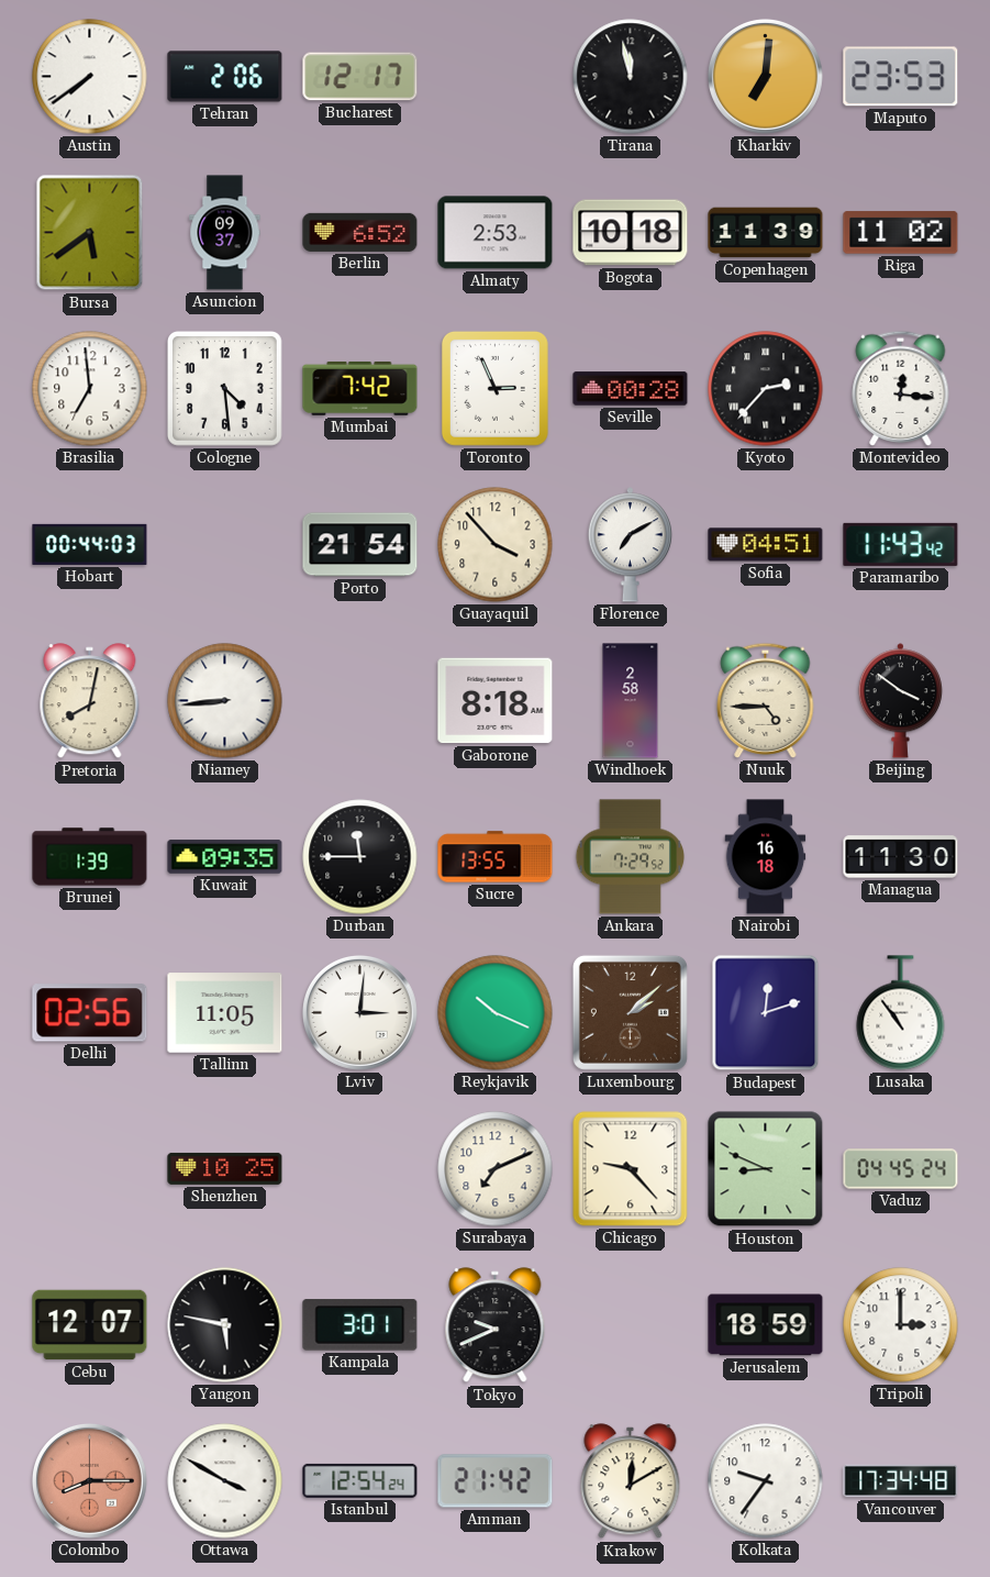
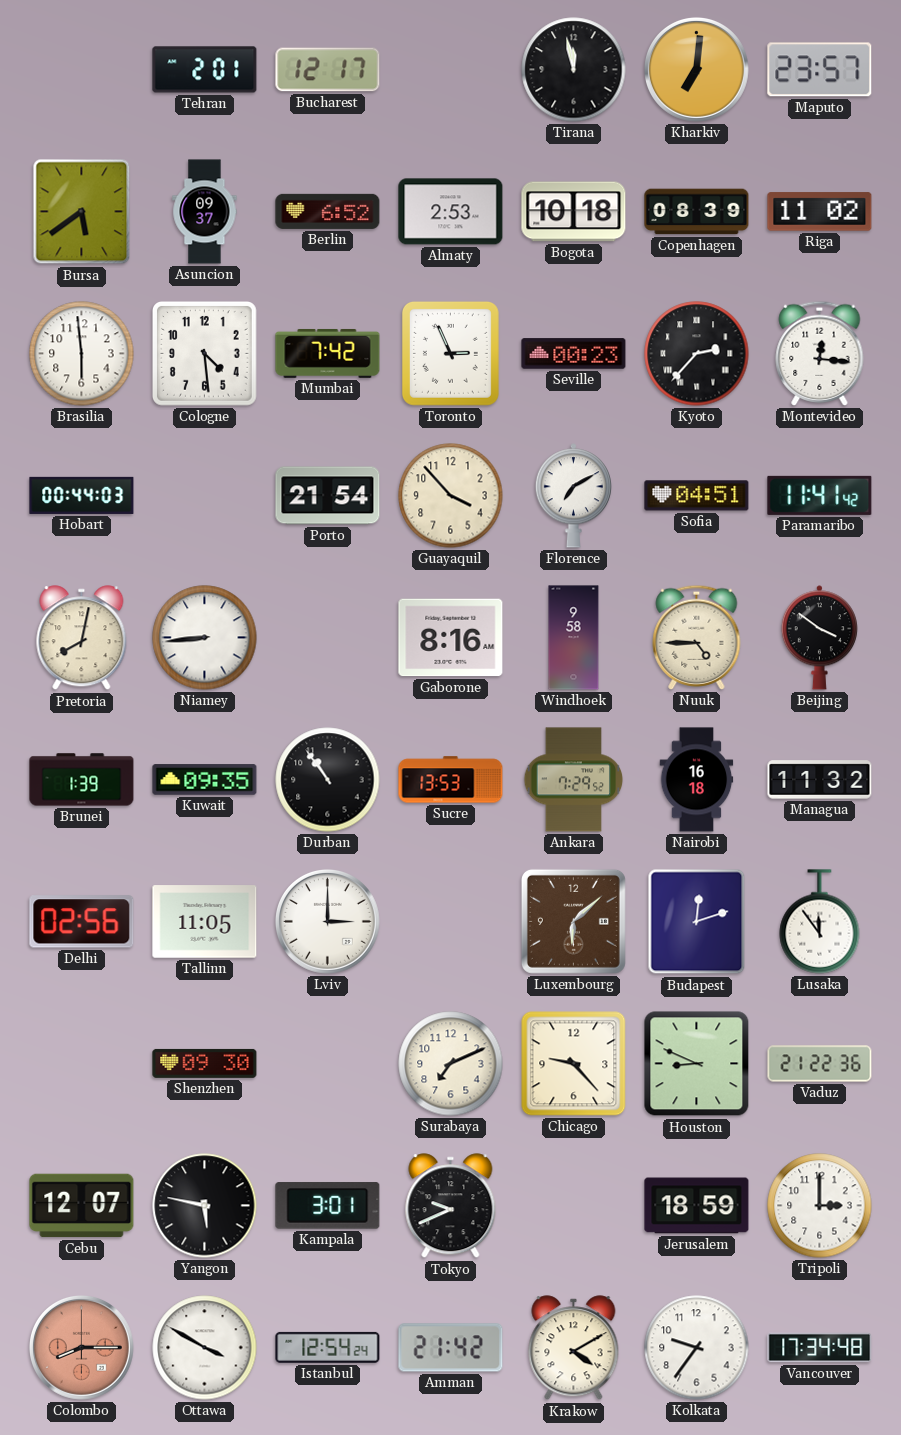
Austin: 7:39 -> none
Tehran: 2:06 -> 2:01
Maputo: 23:53 -> 23:57
Copenhagen: 11:39 -> 08:39
Brasilia: 6:59 -> 5:59
Seville: 00:28 -> 00:23
Paramaribo: 11:43 -> 11:41
Gaborone: 8:18 -> 8:16
Windhoek: 2:58 -> 9:58
Durban: 11:45 -> 10:54
Sucre: 13:55 -> 13:53
Managua: 11:30 -> 11:32
Lviv: 3:01 -> 3:00
Reykjavik: 10:19 -> none
Luxembourg: 2:08 -> 6:08
Lusaka: 10:54 -> 11:54
Shenzhen: 10:25 -> 09:30
Vaduz: 04:45 -> 21:22
Krakow: 12:10 -> 4:10
